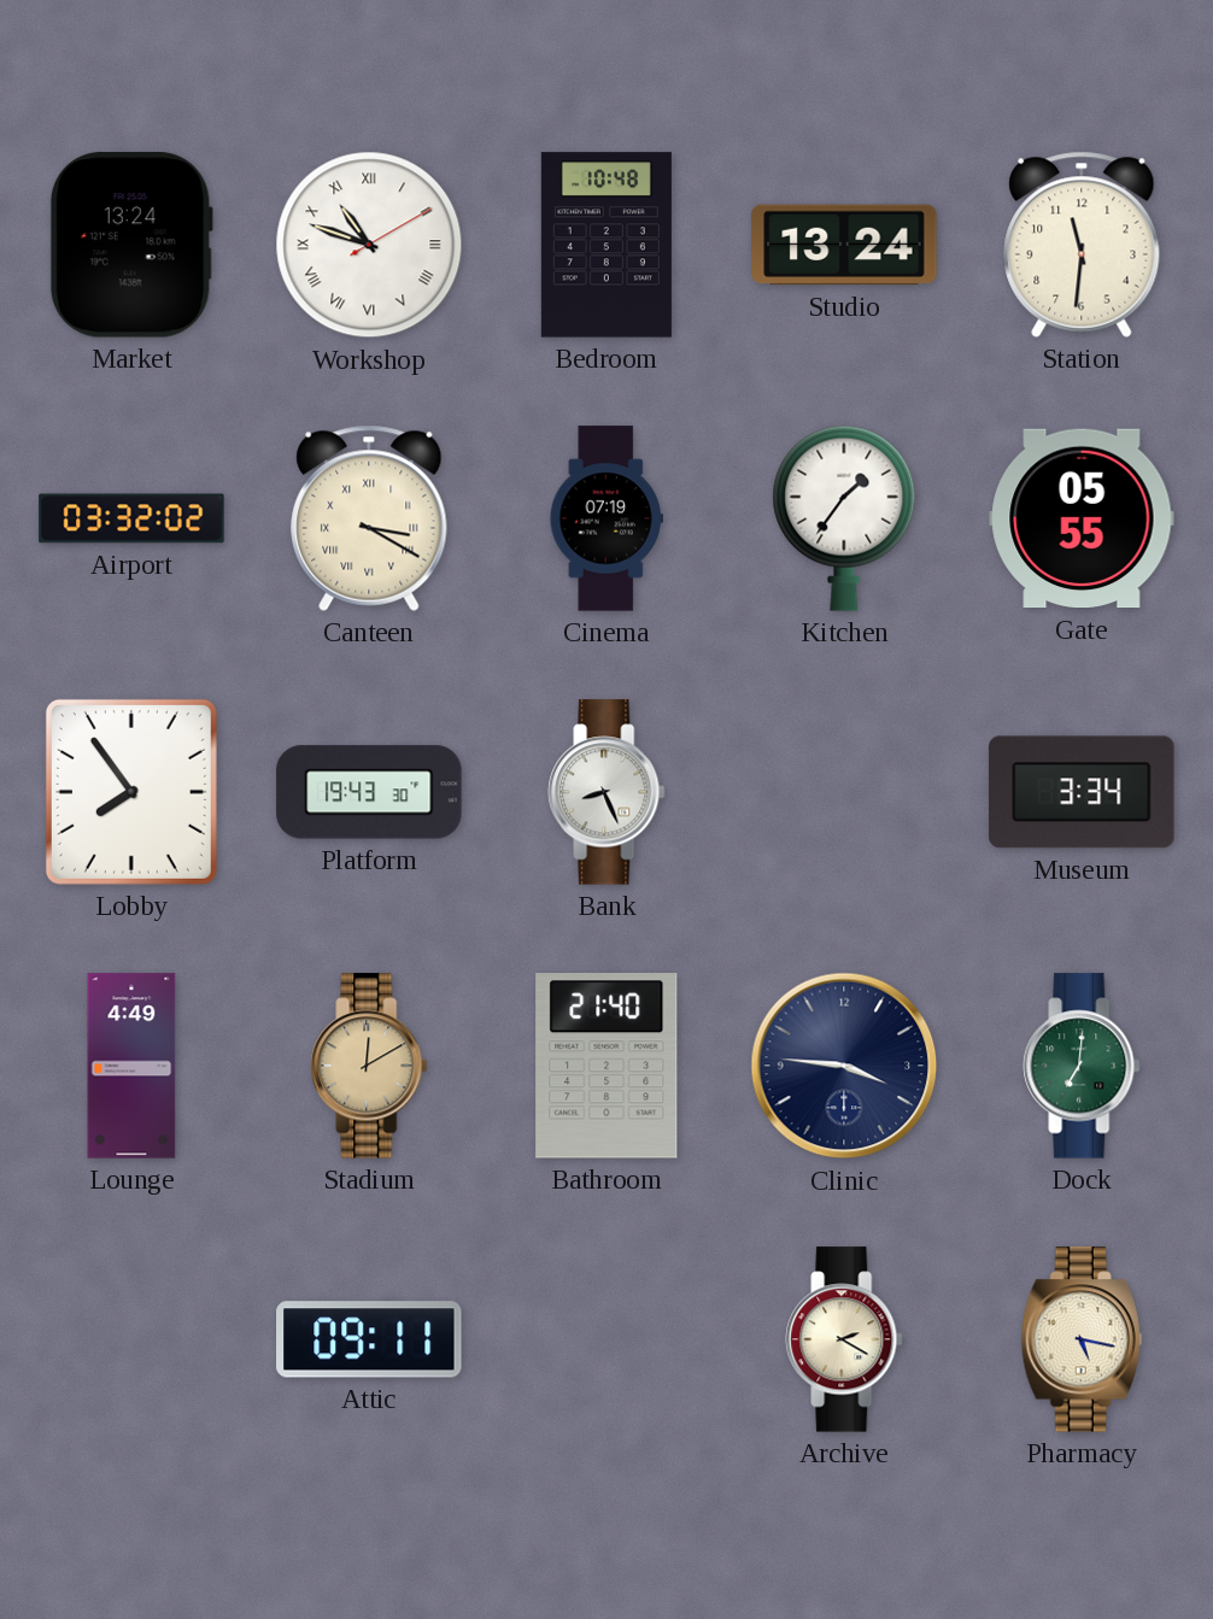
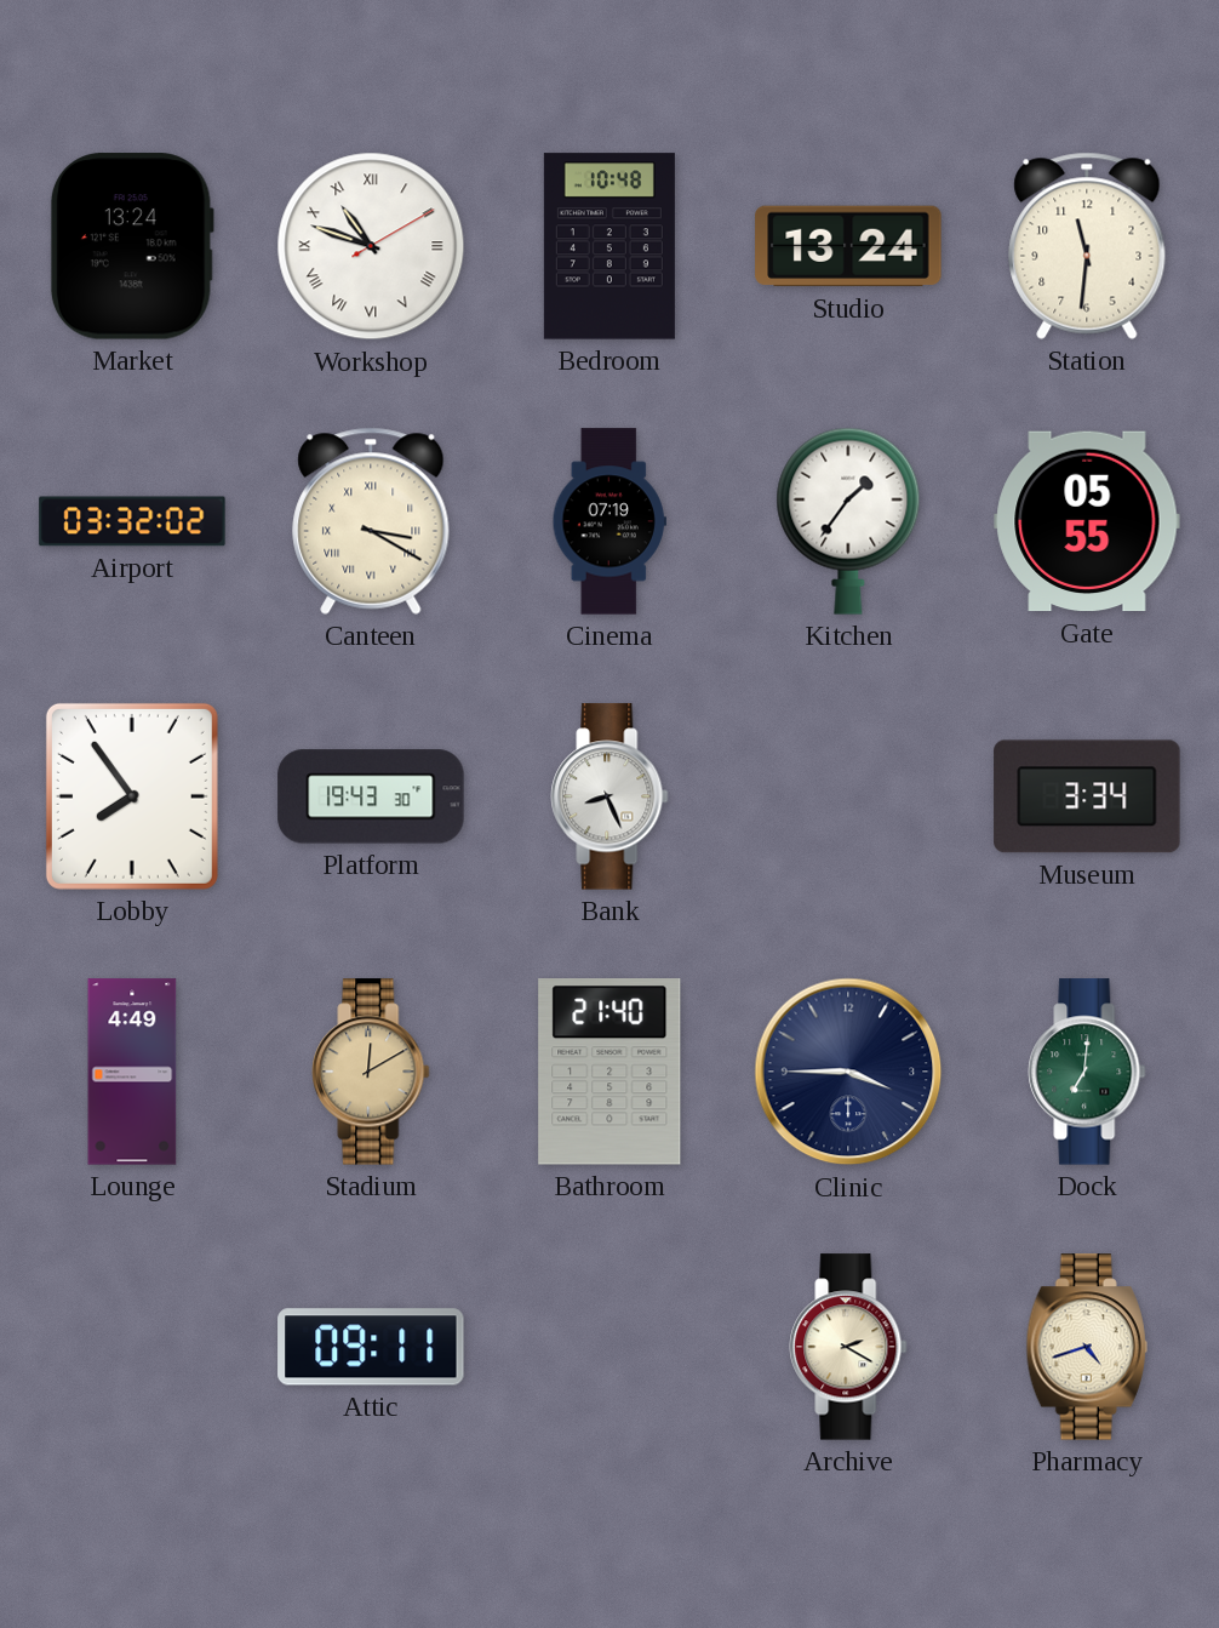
Clinic: 3:46 -> 3:45
Pharmacy: 5:17 -> 4:42
